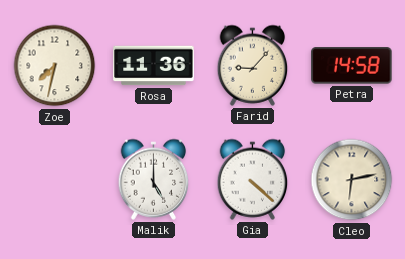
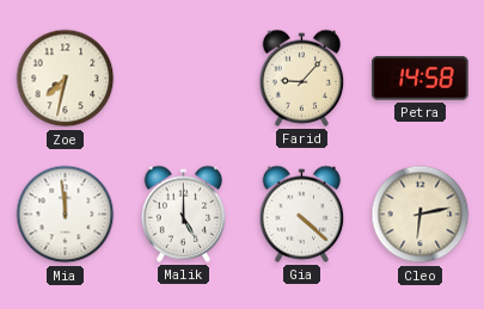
Rosa: 11:36 -> none
Mia: none -> 11:59
